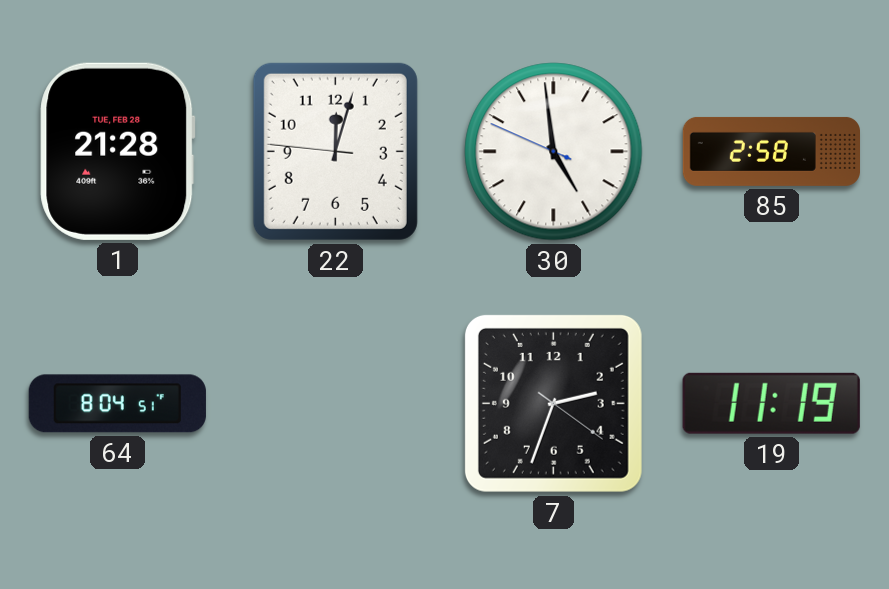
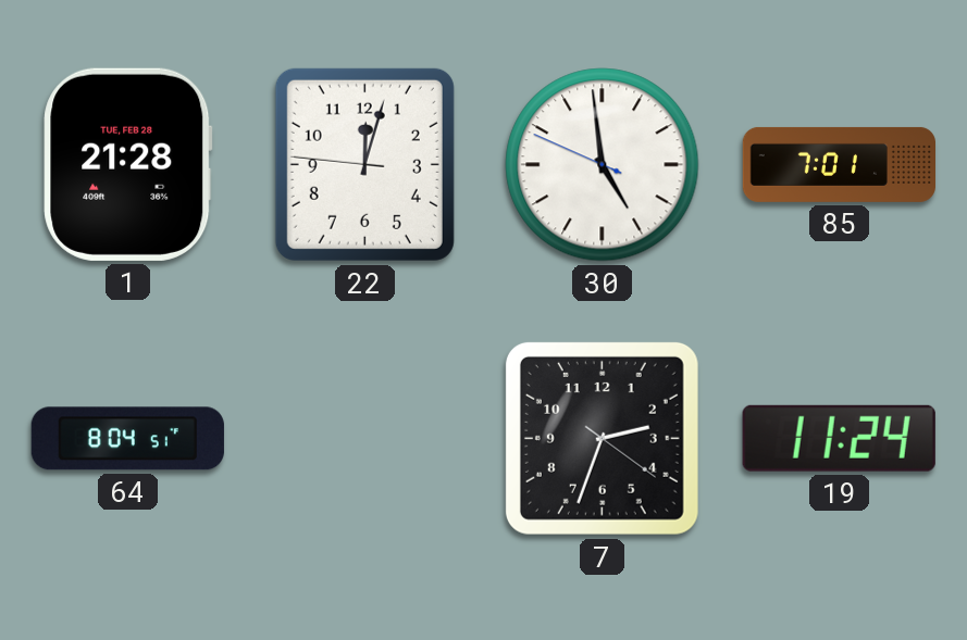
85: 2:58 -> 7:01
19: 11:19 -> 11:24
